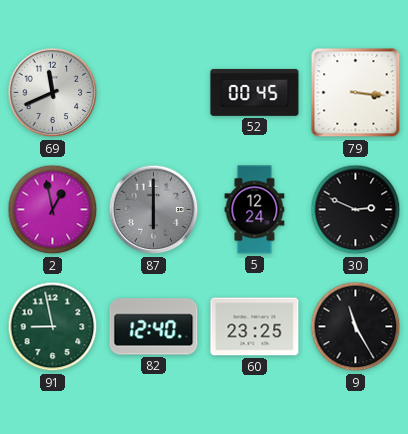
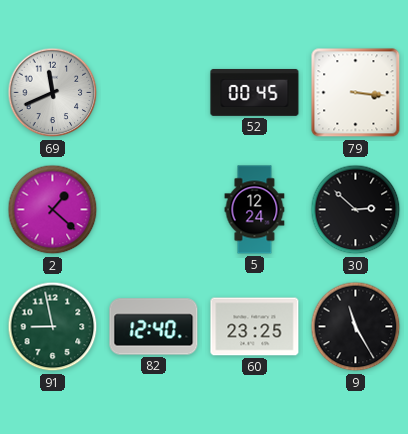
2: 12:58 -> 1:22
87: 6:00 -> none
30: 2:49 -> 2:52
